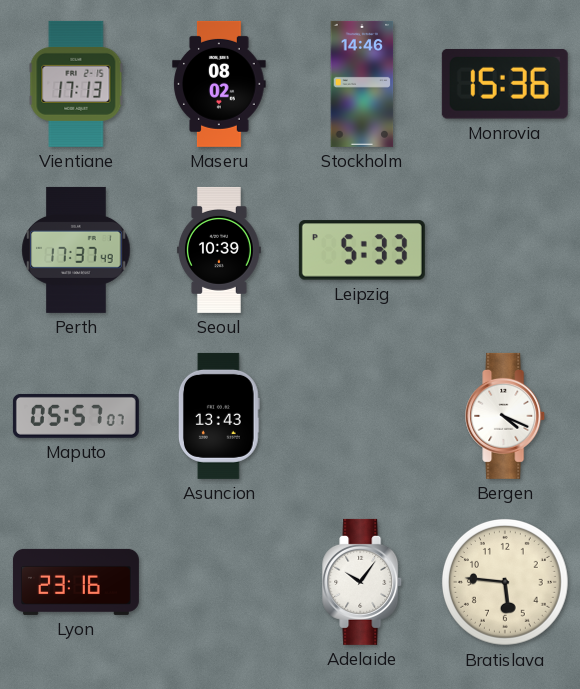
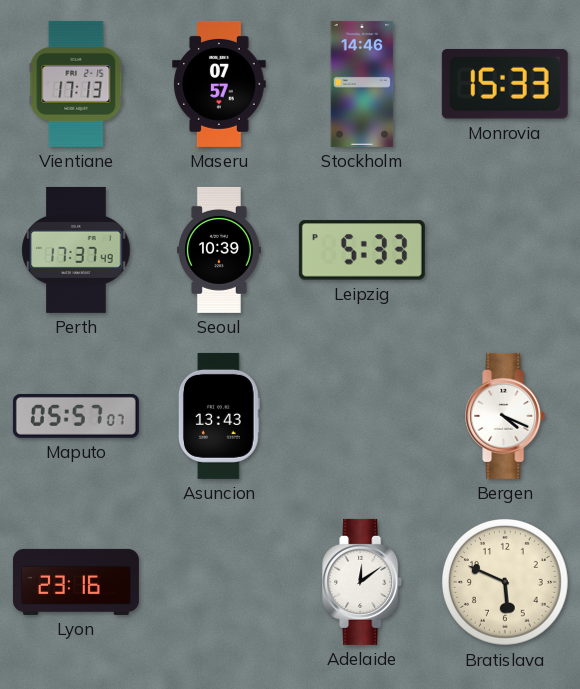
Maseru: 08:02 -> 07:57
Monrovia: 15:36 -> 15:33
Adelaide: 10:06 -> 12:09
Bratislava: 5:46 -> 5:49
